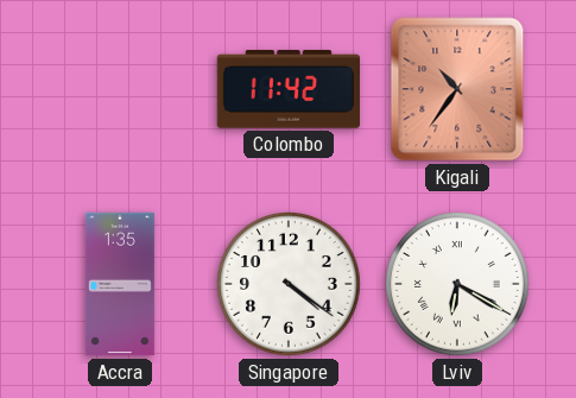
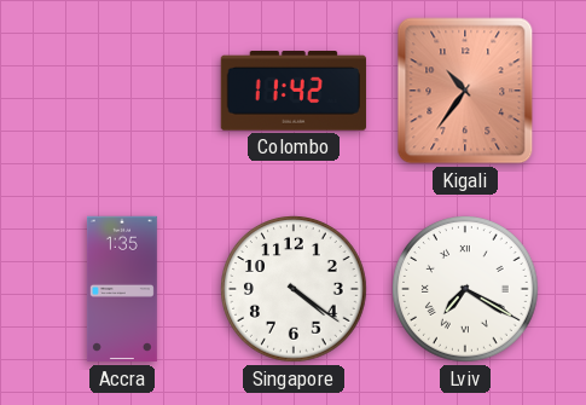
Lviv: 6:20 -> 7:20
